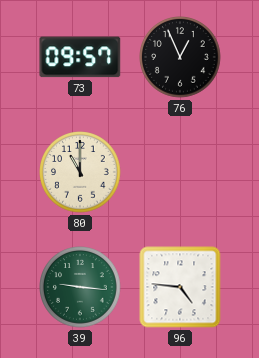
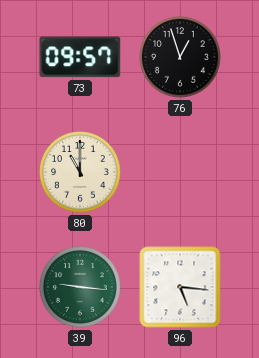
76: 12:56 -> 12:57
96: 4:46 -> 5:16
